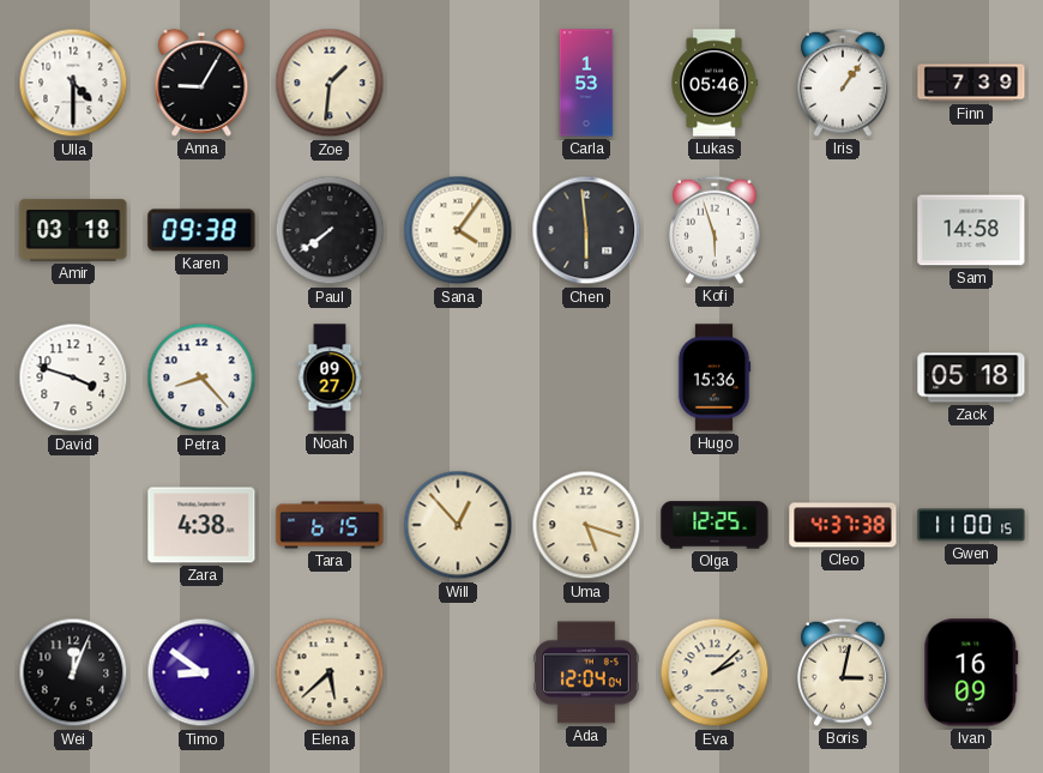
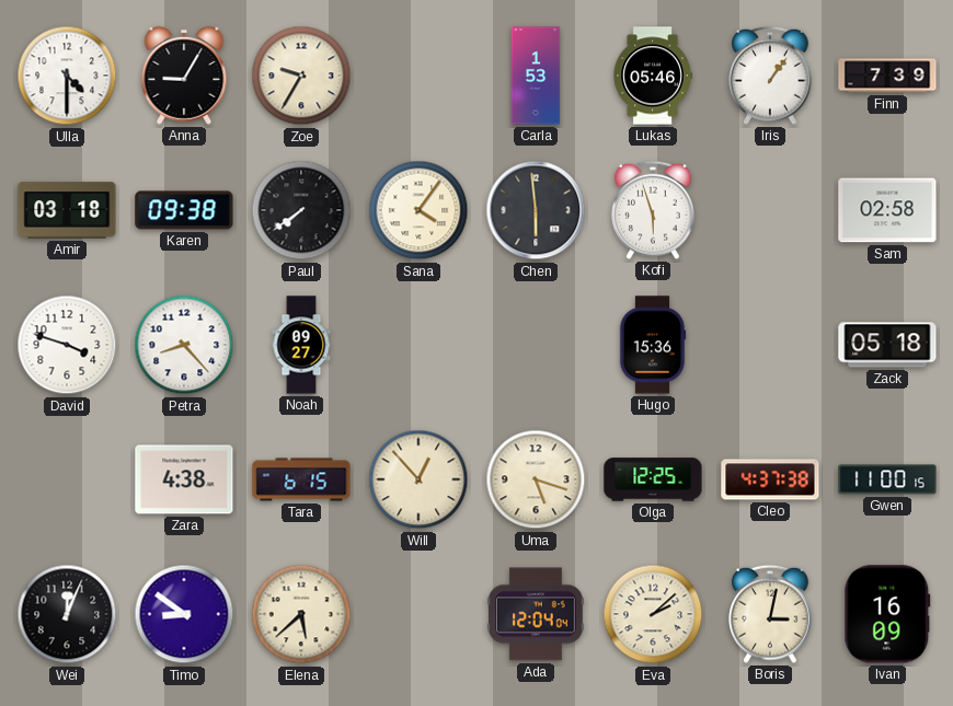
Zoe: 1:31 -> 9:35
Sam: 14:58 -> 02:58
